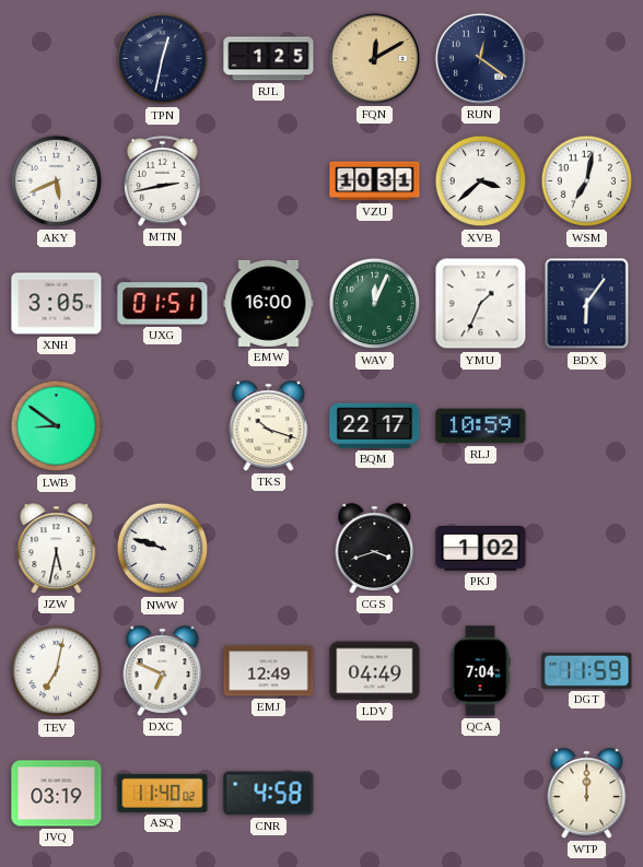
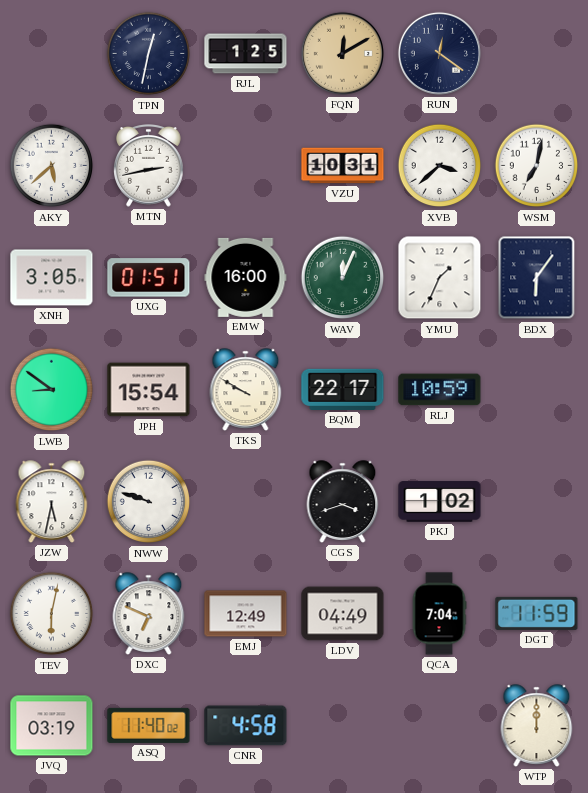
AKY: 5:41 -> 5:38
JPH: none -> 15:54
TKS: 10:18 -> 9:50
TEV: 7:02 -> 6:02
